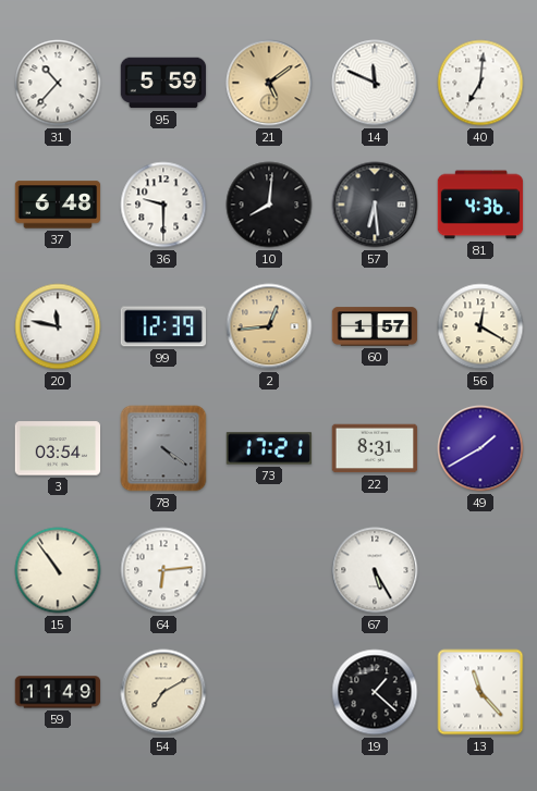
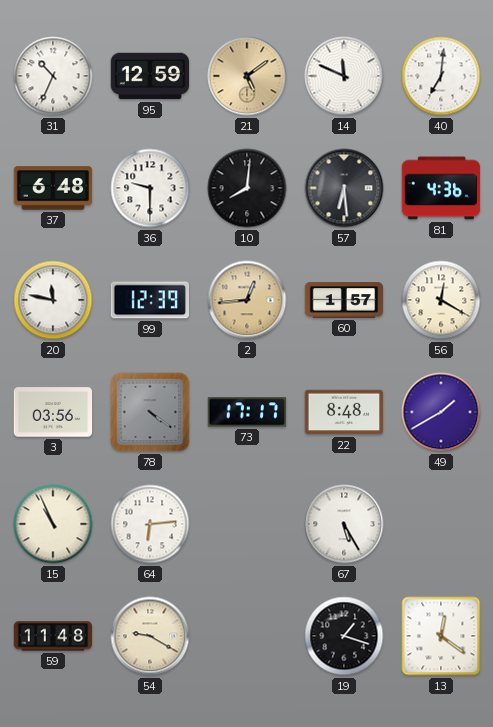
31: 10:37 -> 10:34
95: 5:59 -> 12:59
3: 03:54 -> 03:56
73: 17:21 -> 17:17
22: 8:31 -> 8:48
15: 10:54 -> 10:56
59: 11:49 -> 11:48
54: 7:10 -> 9:20
19: 1:22 -> 1:18
13: 11:23 -> 12:21
